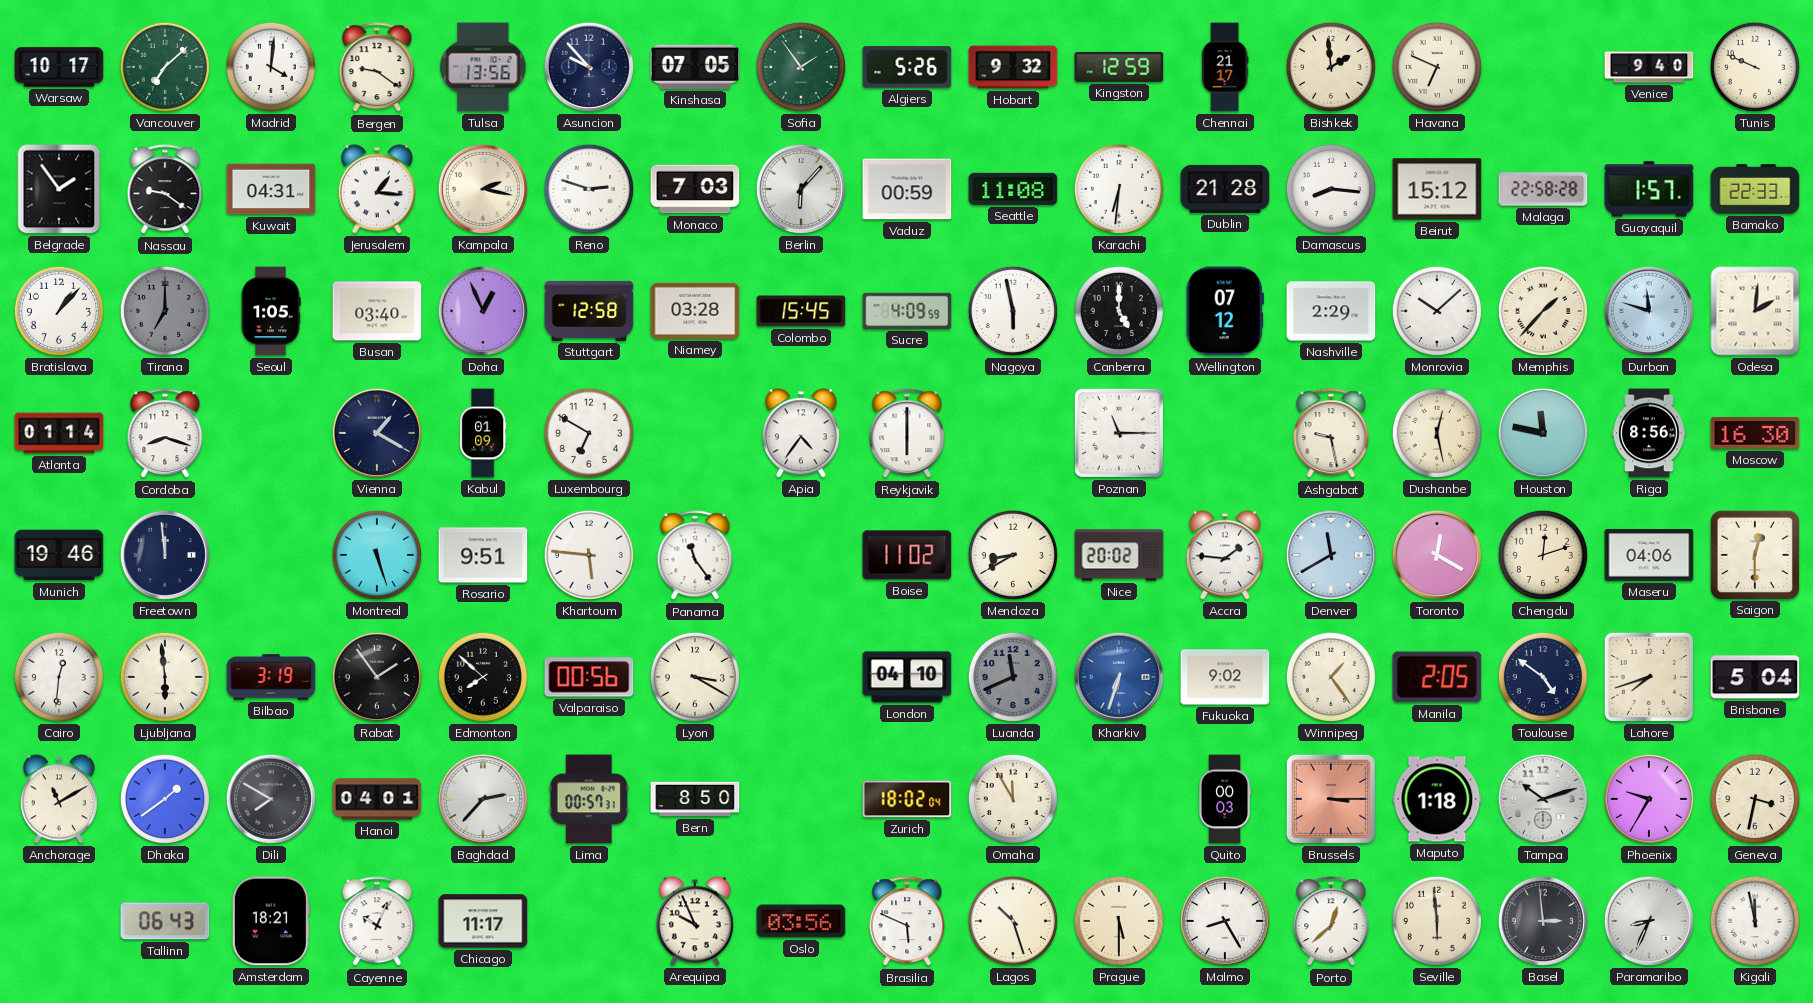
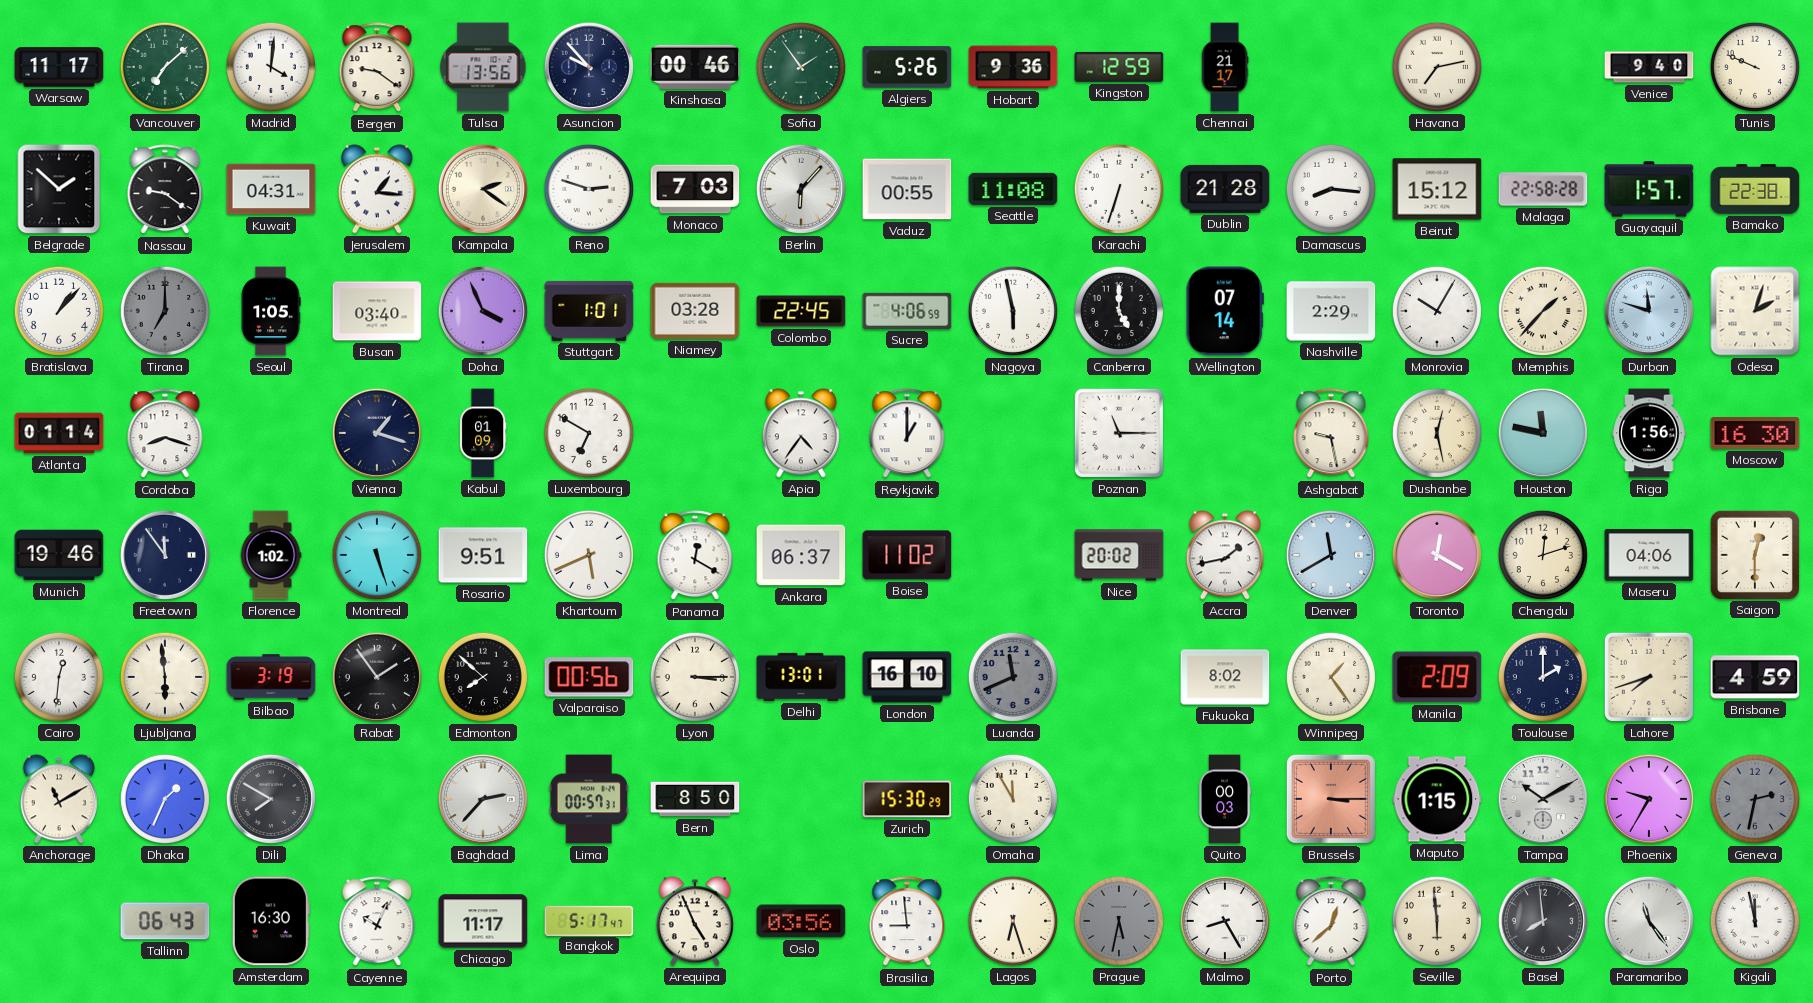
Warsaw: 10:17 -> 11:17
Kinshasa: 07:05 -> 00:46
Hobart: 9:32 -> 9:36
Bishkek: 1:59 -> none
Havana: 6:49 -> 7:13
Belgrade: 1:54 -> 1:52
Kampala: 2:17 -> 2:21
Vaduz: 00:59 -> 00:55
Karachi: 6:31 -> 6:33
Bamako: 22:33 -> 22:38
Doha: 12:56 -> 3:56
Stuttgart: 12:58 -> 1:01
Colombo: 15:45 -> 22:45
Sucre: 4:09 -> 4:06
Wellington: 07:12 -> 07:14
Monrovia: 10:08 -> 10:05
Odesa: 2:01 -> 2:03
Vienna: 1:20 -> 1:18
Reykjavik: 6:00 -> 1:00
Riga: 8:56 -> 1:56
Freetown: 11:59 -> 11:54
Florence: none -> 1:02
Khartoum: 5:46 -> 5:41
Panama: 11:24 -> 12:20
Ankara: none -> 06:37
Mendoza: 8:40 -> none
Accra: 1:46 -> 1:43
Lyon: 3:20 -> 3:15
Delhi: none -> 13:01
London: 04:10 -> 16:10
Kharkiv: 6:33 -> none
Fukuoka: 9:02 -> 8:02
Manila: 2:05 -> 2:09
Toulouse: 4:51 -> 2:00
Brisbane: 5:04 -> 4:59
Dhaka: 1:39 -> 1:34
Hanoi: 04:01 -> none
Zurich: 18:02 -> 15:30
Maputo: 1:18 -> 1:15
Tampa: 10:12 -> 10:10
Geneva: 3:32 -> 2:32
Geneva dial: cream -> grey
Amsterdam: 18:21 -> 16:30
Bangkok: none -> 5:17
Arequipa: 9:56 -> 4:56
Brasilia: 5:49 -> 8:59
Lagos: 10:27 -> 6:27
Prague: 5:30 -> 5:32
Prague dial: cream -> grey
Basel: 2:59 -> 7:59
Paramaribo: 8:34 -> 11:24
